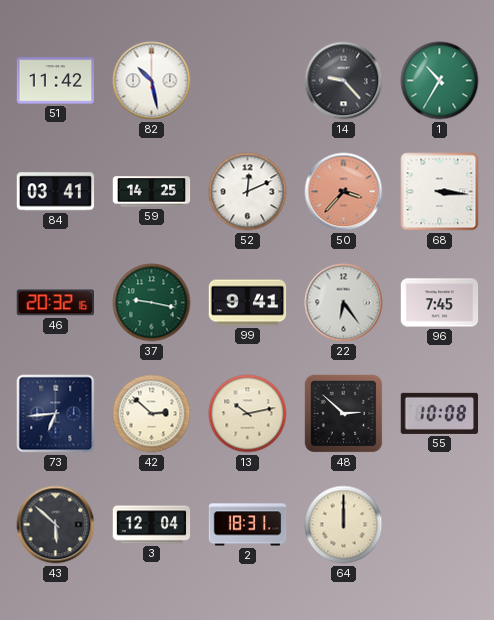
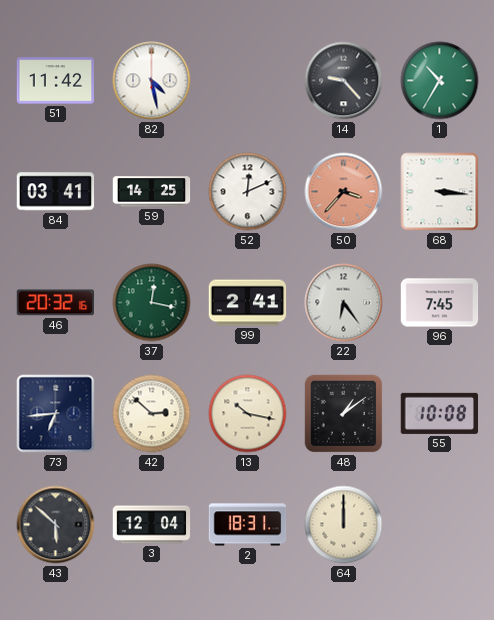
82: 10:28 -> 4:28
37: 9:17 -> 12:17
99: 9:41 -> 2:41
13: 10:13 -> 10:17
48: 2:52 -> 1:09
